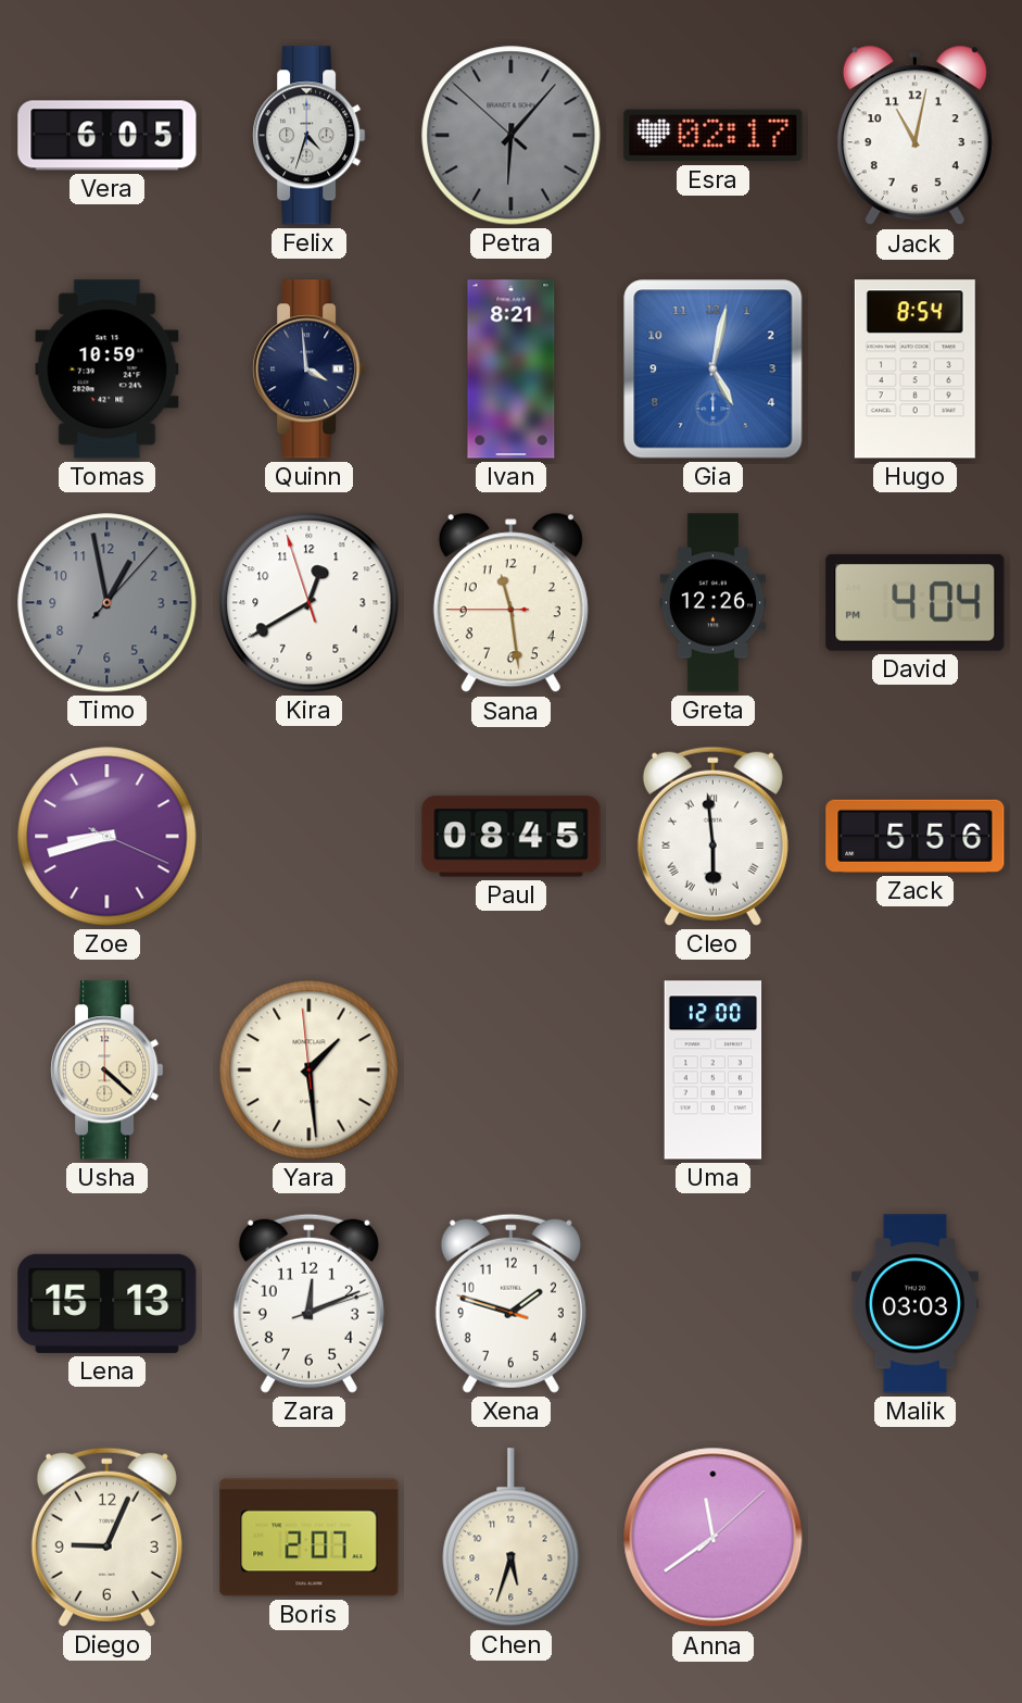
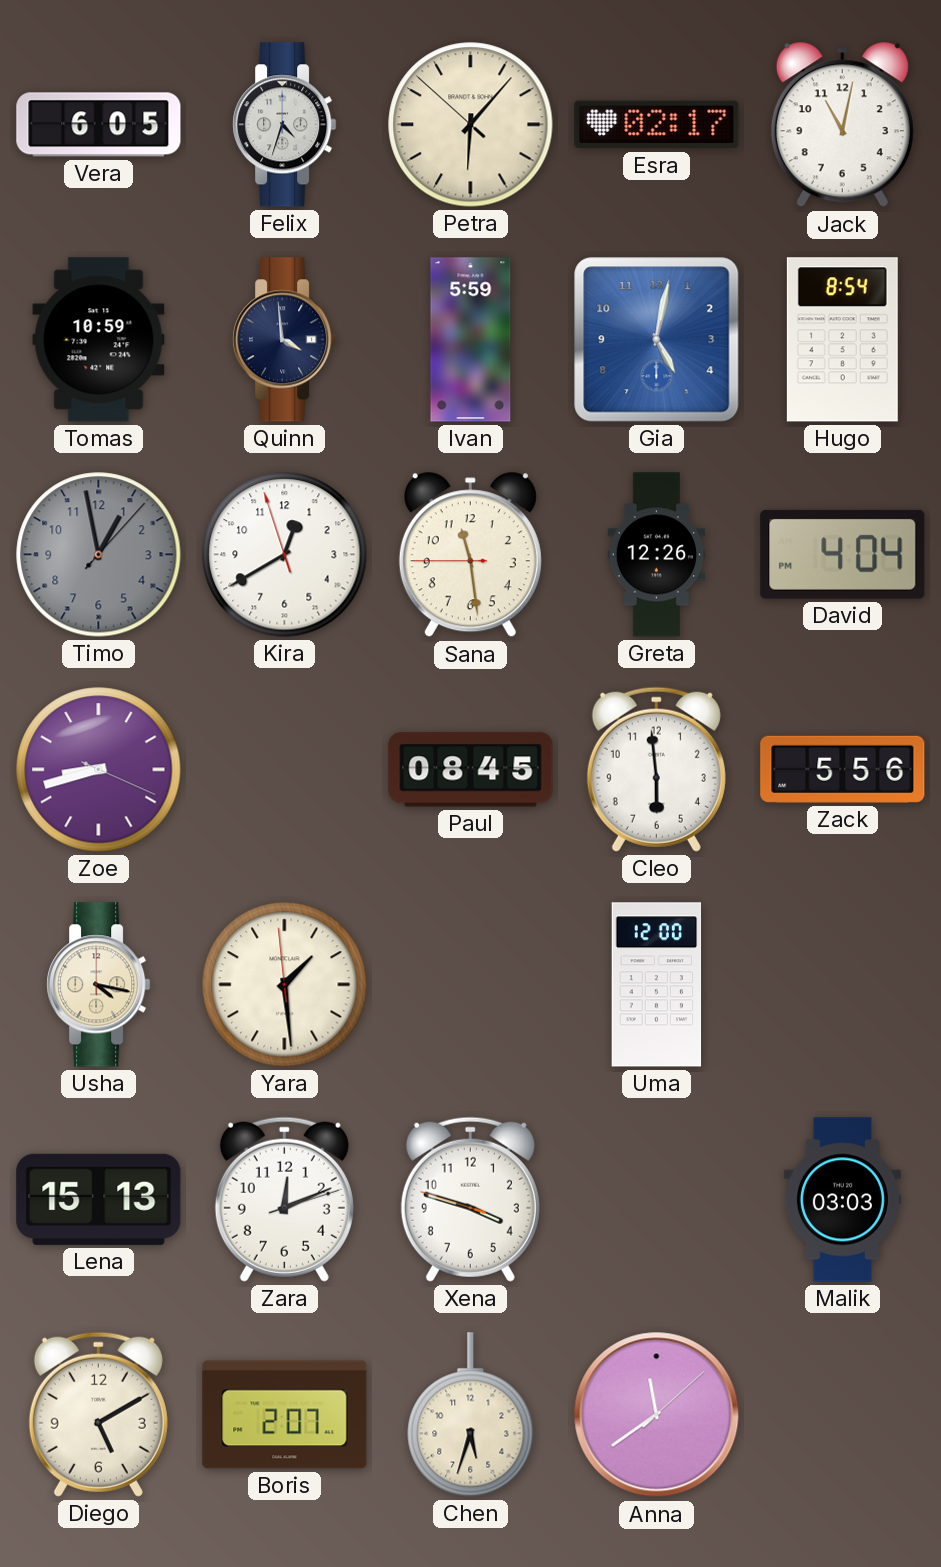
Petra dial: grey -> cream
Ivan: 8:21 -> 5:59
Cleo numerals: Roman -> Arabic
Usha: 4:22 -> 4:17
Xena: 1:47 -> 3:47
Diego: 9:04 -> 5:10
